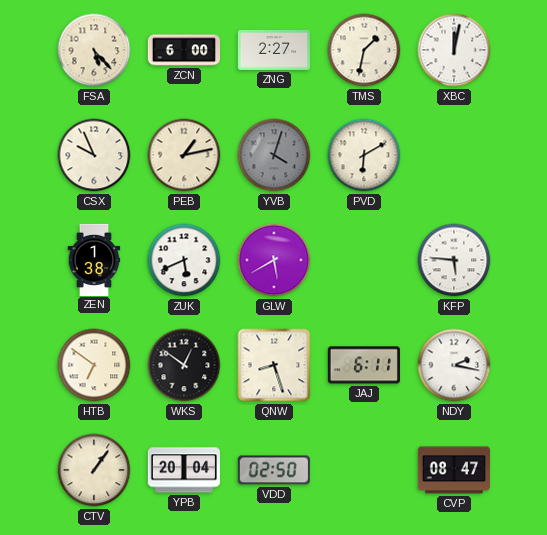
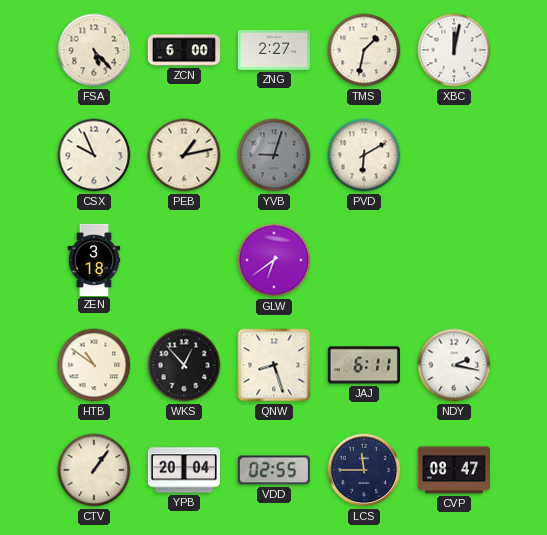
YVB: 4:03 -> 9:03
ZEN: 1:38 -> 3:18
ZUK: 5:41 -> none
GLW: 5:40 -> 6:39
KFP: 5:46 -> none
HTB: 6:51 -> 10:51
WKS: 12:51 -> 12:53
VDD: 02:50 -> 02:55
LCS: none -> 11:45
